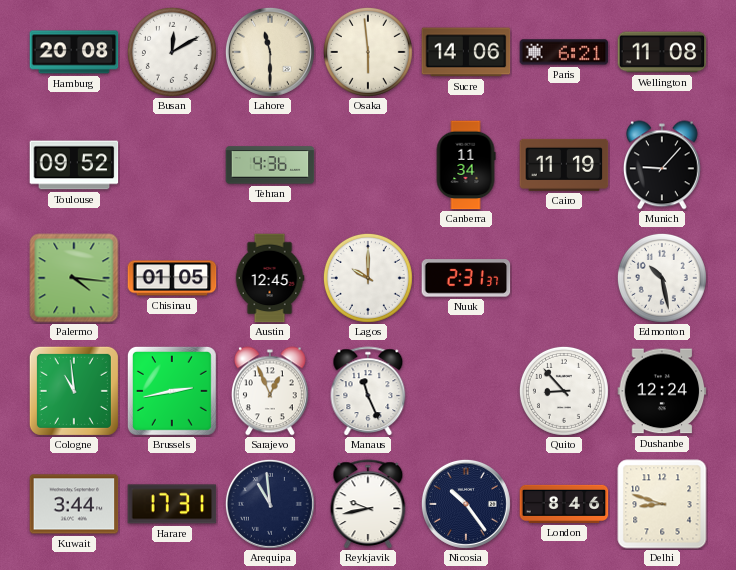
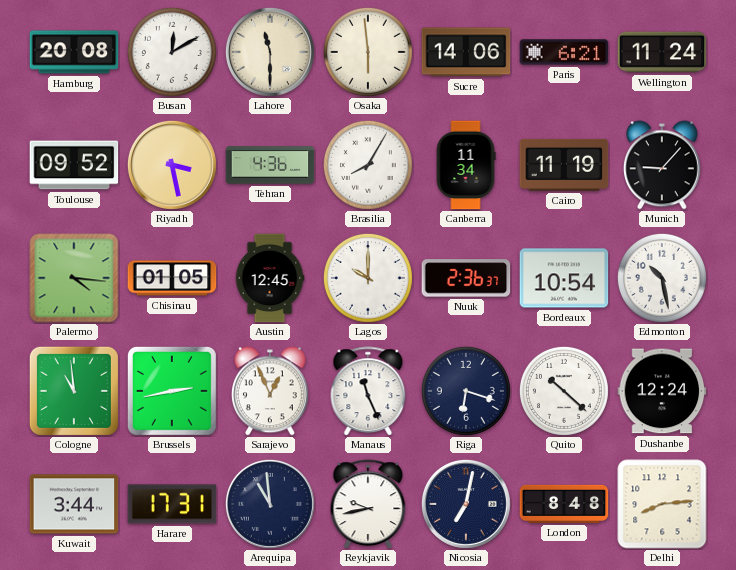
Wellington: 11:08 -> 11:24
Riyadh: none -> 3:28
Brasilia: none -> 8:05
Nuuk: 2:31 -> 2:36
Bordeaux: none -> 10:54
Riga: none -> 6:18
Quito: 8:53 -> 10:22
Nicosia: 10:24 -> 7:02
London: 8:46 -> 8:48
Delhi: 8:48 -> 8:14
